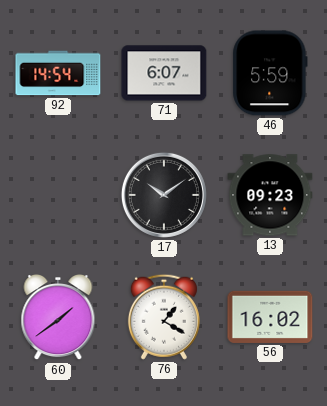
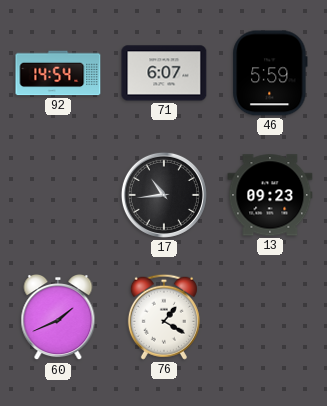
17: 10:09 -> 10:44
60: 1:39 -> 1:41
56: 16:02 -> none
